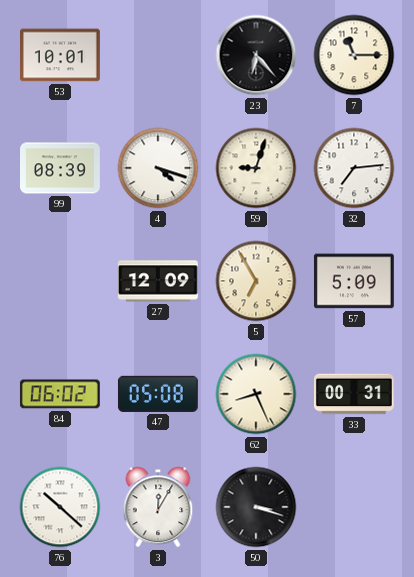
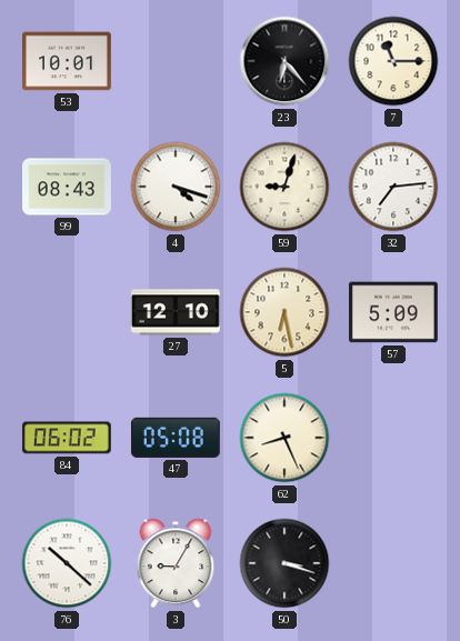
99: 08:39 -> 08:43
27: 12:09 -> 12:10
5: 6:55 -> 6:28
33: 00:31 -> none
3: 12:05 -> 9:05
